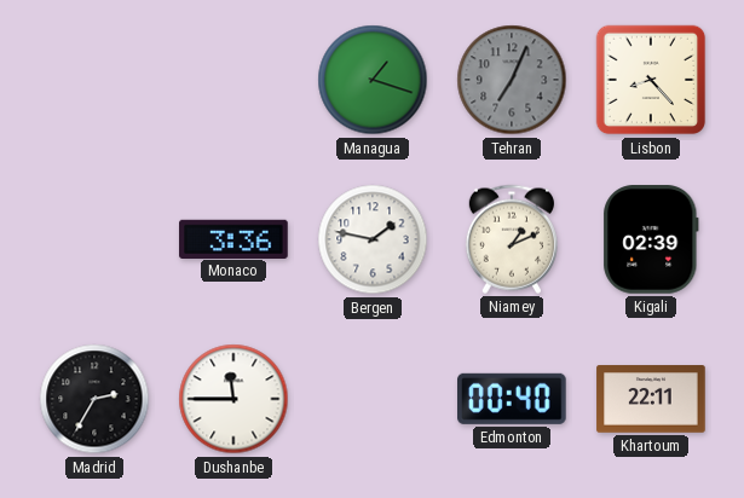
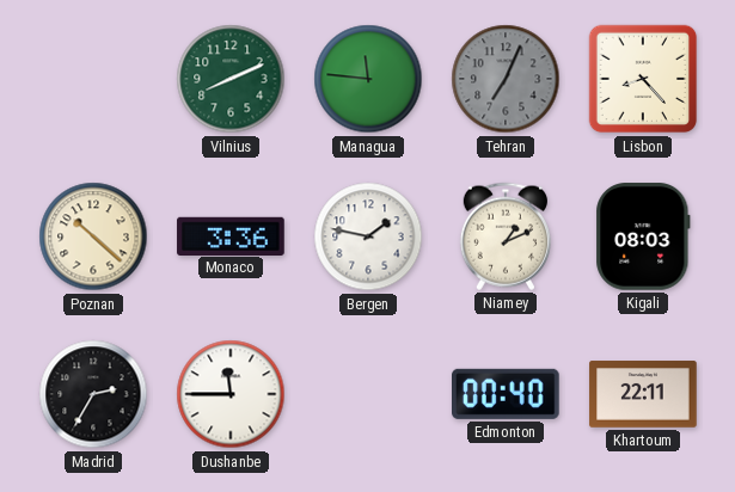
Vilnius: none -> 8:11
Managua: 1:18 -> 11:46
Poznan: none -> 10:22
Kigali: 02:39 -> 08:03
